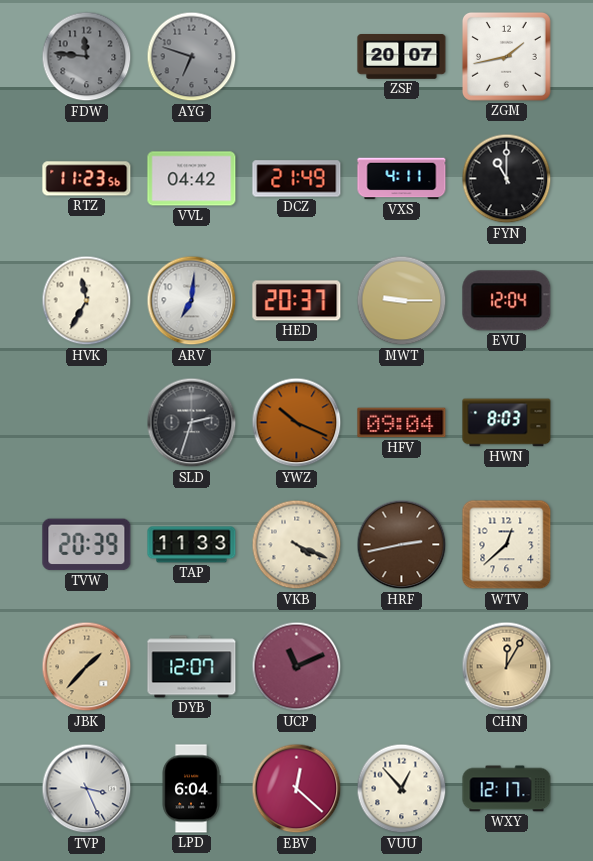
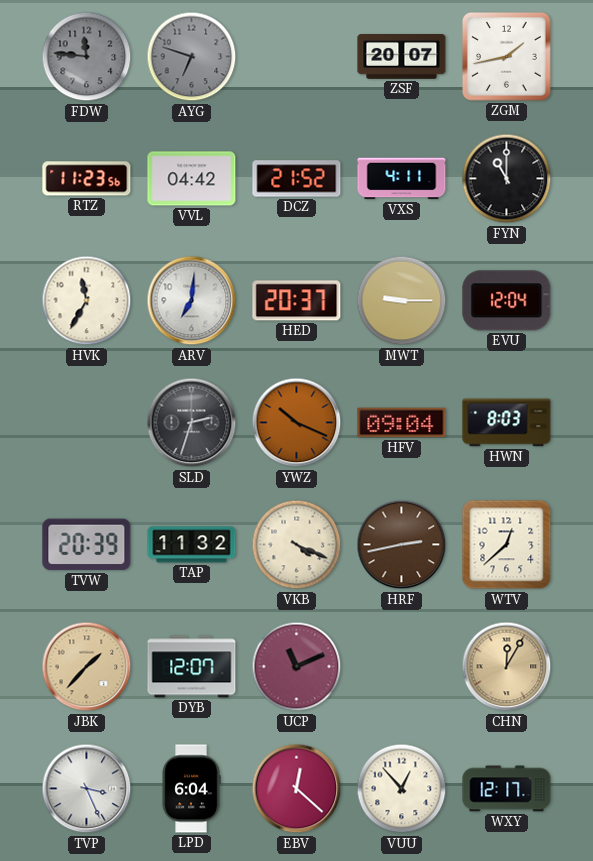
DCZ: 21:49 -> 21:52
TAP: 11:33 -> 11:32
